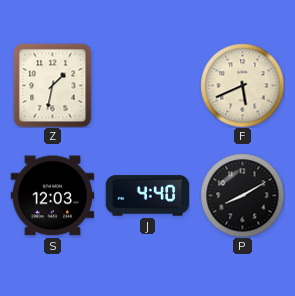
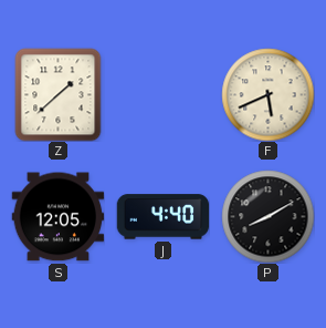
Z: 1:32 -> 1:38
S: 12:03 -> 12:05
